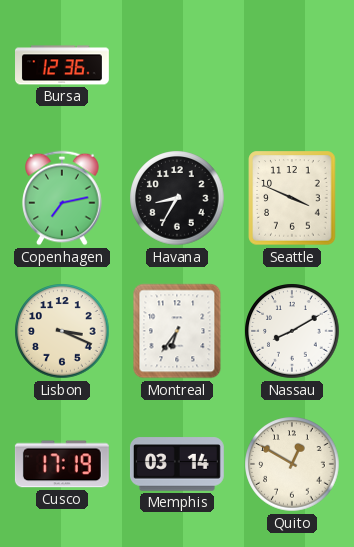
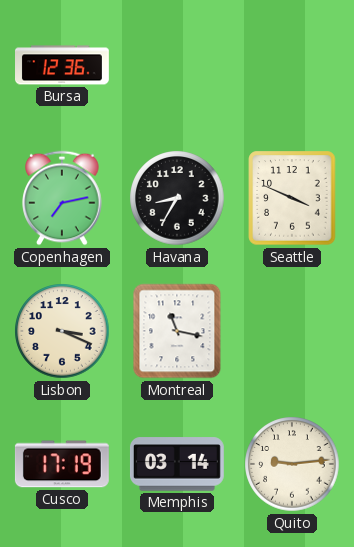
Montreal: 6:36 -> 11:17
Nassau: 8:10 -> none
Quito: 12:50 -> 9:14
